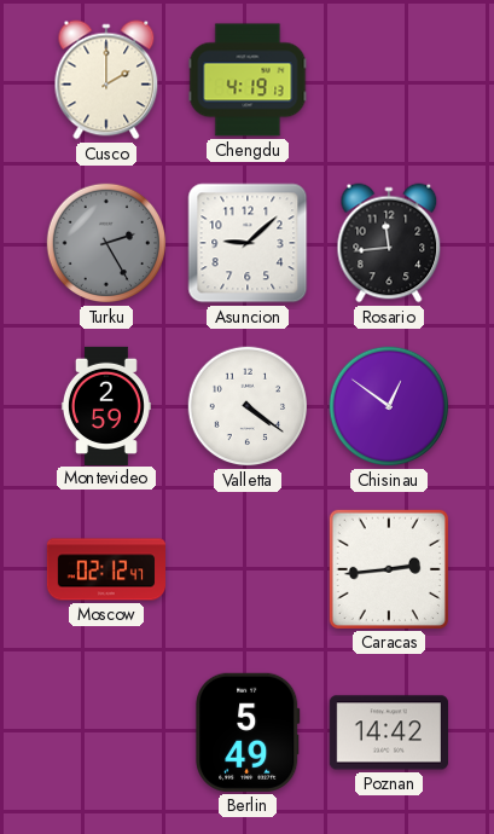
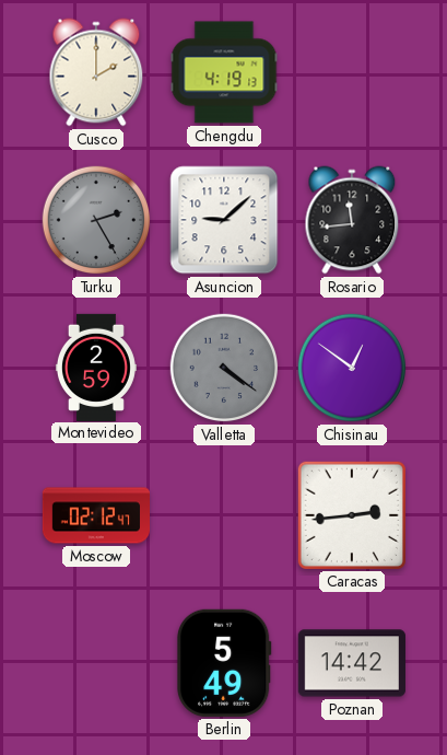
Valletta dial: white -> grey
